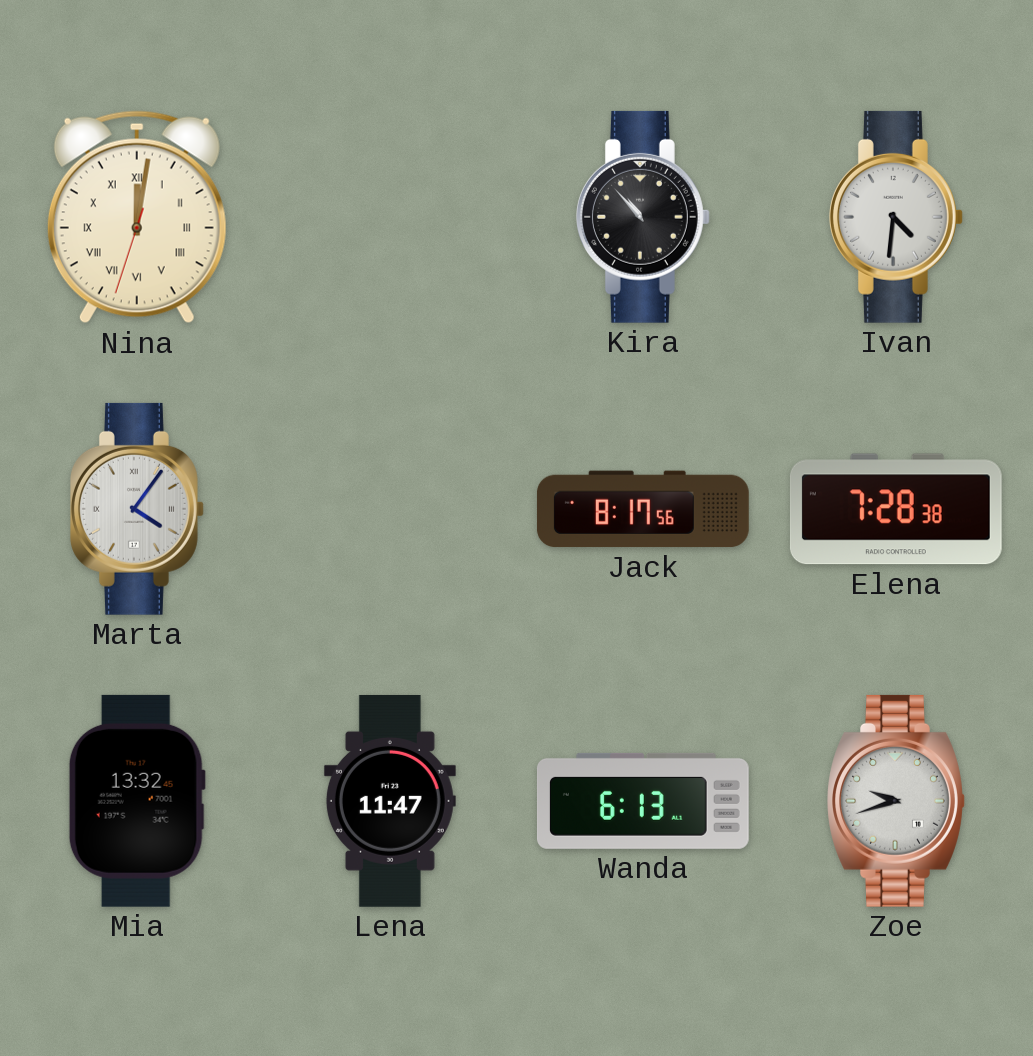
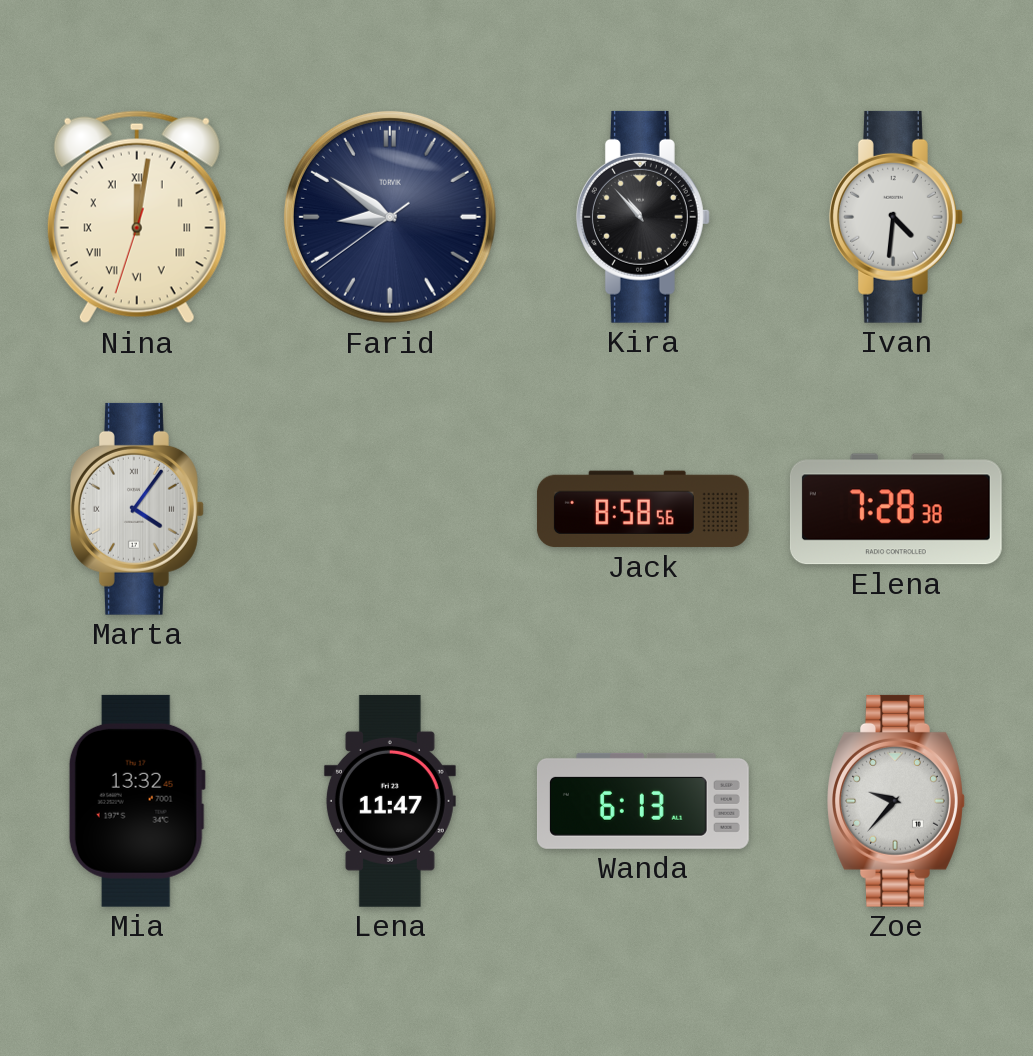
Farid: none -> 8:50
Jack: 8:17 -> 8:58
Zoe: 9:42 -> 9:37
